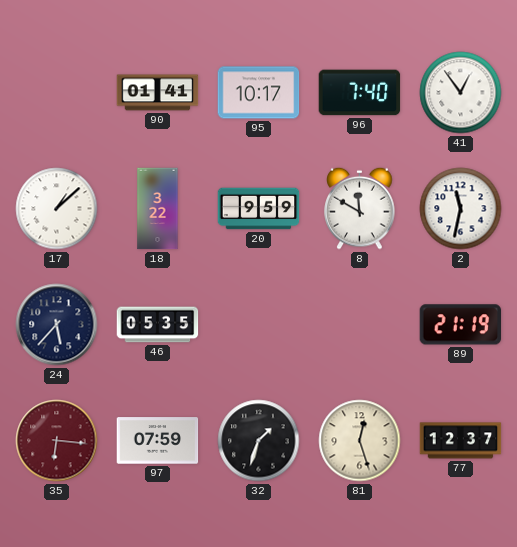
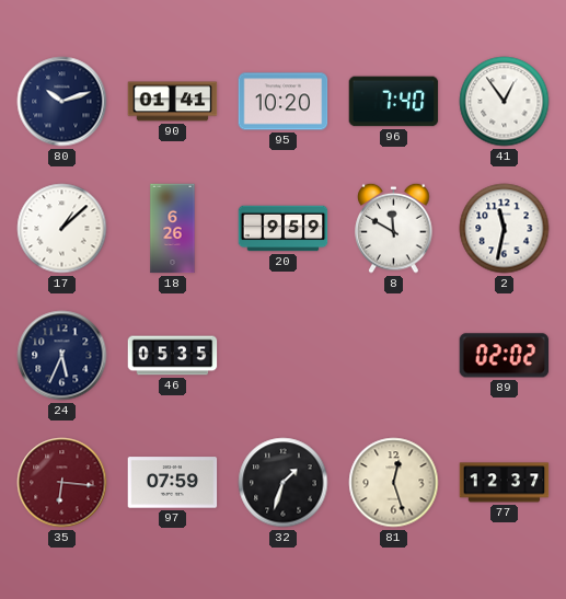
80: none -> 10:12
95: 10:17 -> 10:20
18: 3:22 -> 6:26
24: 5:37 -> 5:34
89: 21:19 -> 02:02
